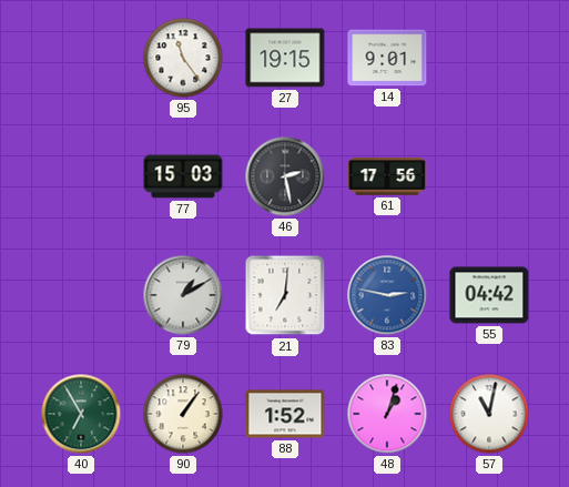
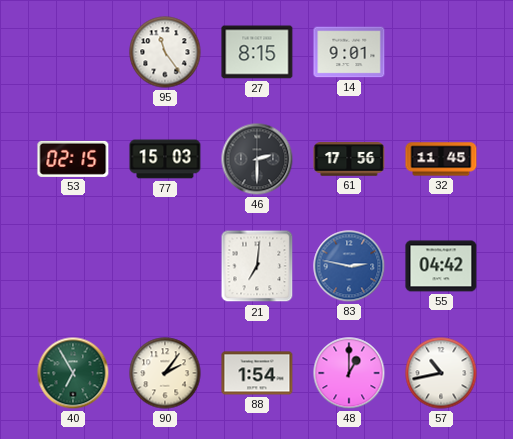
27: 19:15 -> 8:15
53: none -> 02:15
46: 2:28 -> 2:30
32: none -> 11:45
79: 1:10 -> none
90: 1:06 -> 2:06
88: 1:52 -> 1:54
48: 1:03 -> 1:00
57: 11:02 -> 10:43
